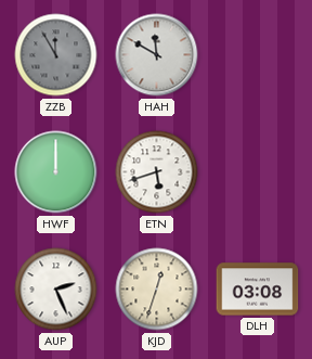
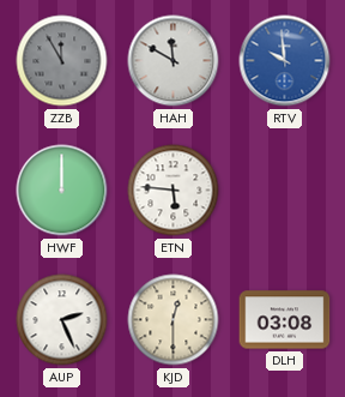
RTV: none -> 9:59
ETN: 5:42 -> 5:46
KJD: 12:33 -> 12:30
